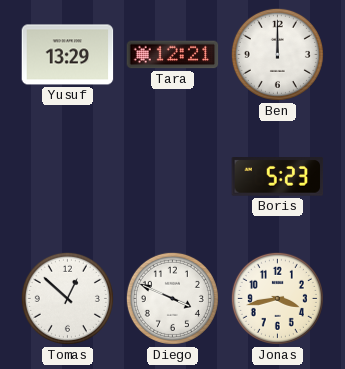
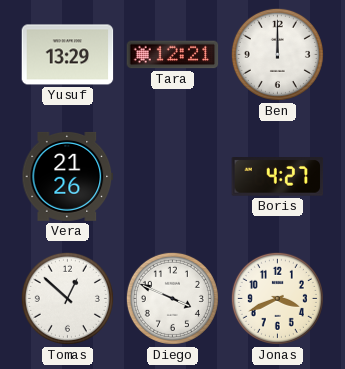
Vera: none -> 21:26
Boris: 5:23 -> 4:27
Jonas: 3:43 -> 3:41
